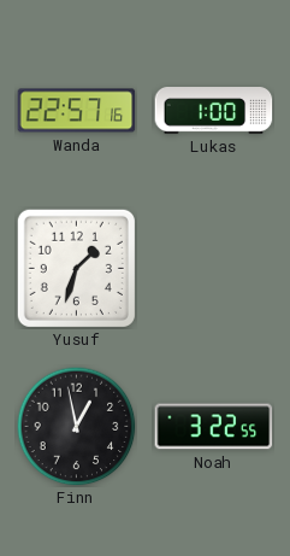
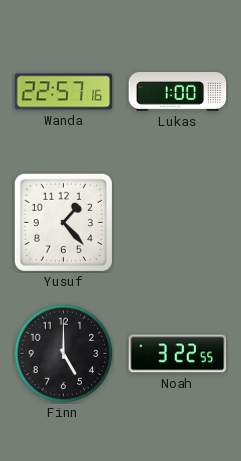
Yusuf: 1:33 -> 1:23
Finn: 12:58 -> 5:00
